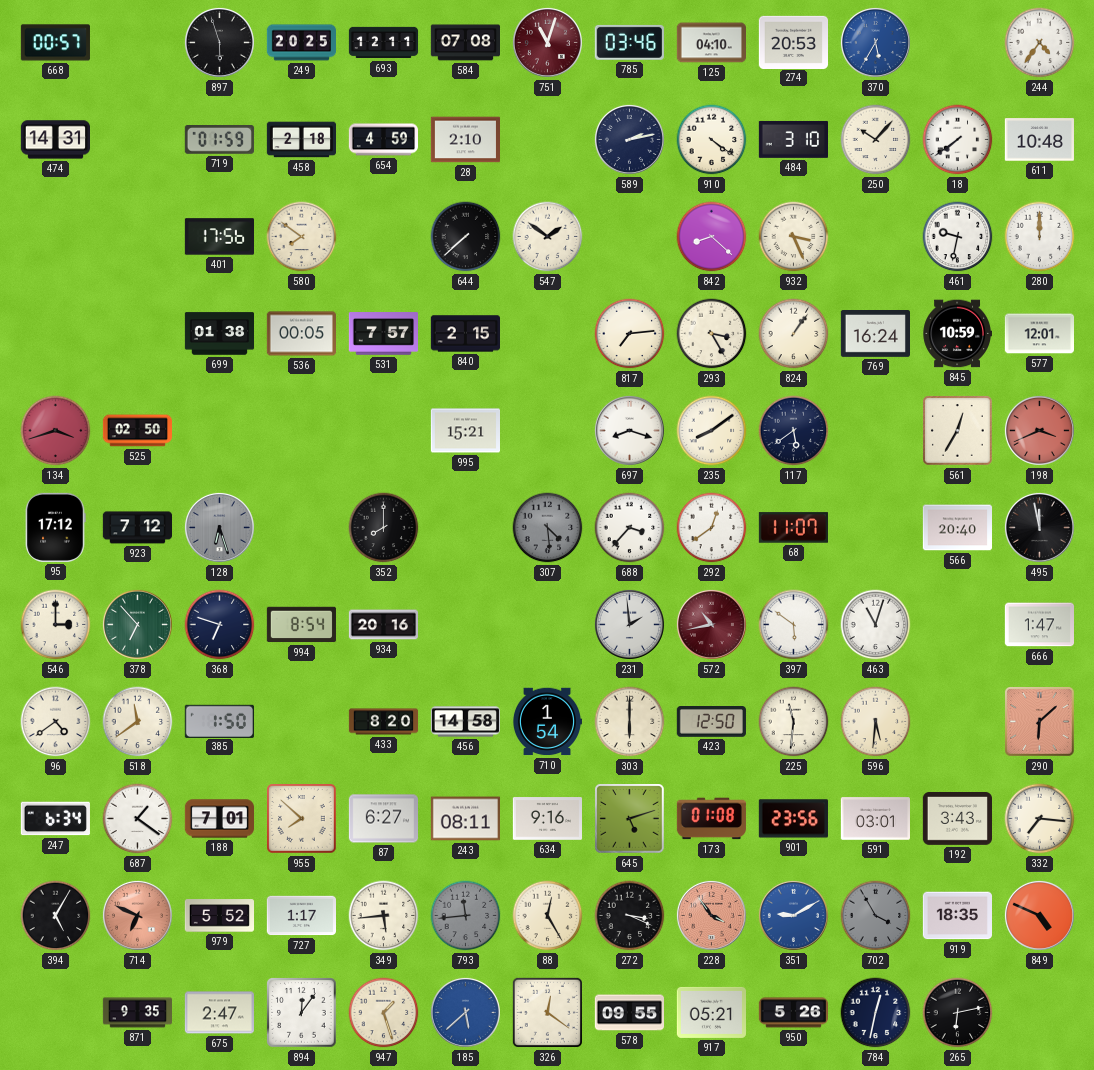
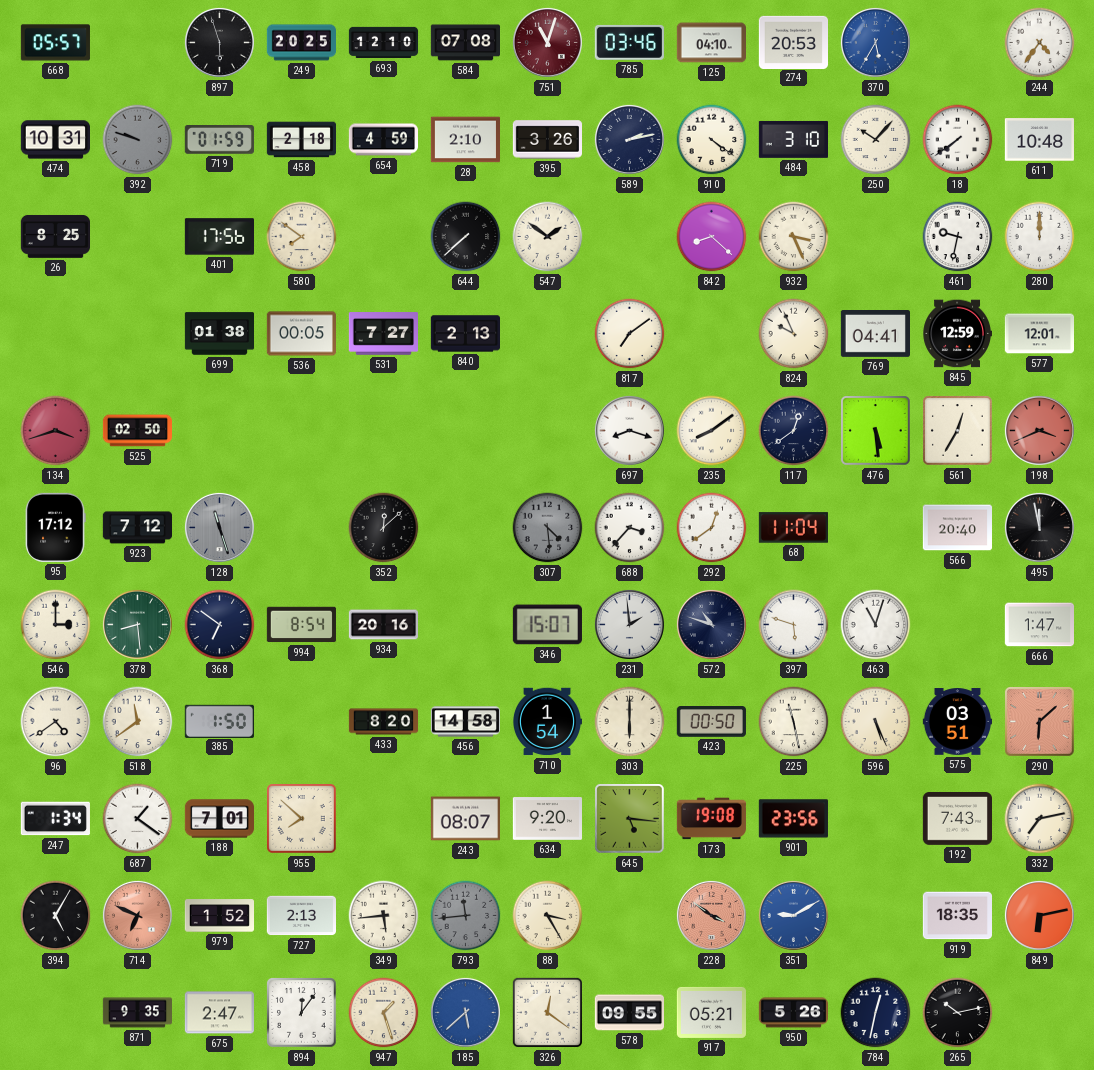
668: 00:57 -> 05:57
693: 12:11 -> 12:10
474: 14:31 -> 10:31
392: none -> 9:48
395: none -> 3:26
26: none -> 8:25
531: 7:57 -> 7:27
840: 2:15 -> 2:13
817: 7:14 -> 7:09
293: 3:25 -> none
824: 1:06 -> 9:56
769: 16:24 -> 04:41
845: 10:59 -> 12:59
995: 15:21 -> none
117: 5:39 -> 12:39
476: none -> 5:29
128: 6:27 -> 11:27
352: 8:00 -> 12:08
68: 11:07 -> 11:04
378: 6:53 -> 8:29
368: 6:48 -> 6:51
346: none -> 15:07
572: 10:43 -> 10:48
572 dial: burgundy -> navy
397: 5:51 -> 5:48
423: 12:50 -> 00:50
225: 11:31 -> 11:28
596: 5:31 -> 5:26
575: none -> 03:51
247: 6:34 -> 1:34
87: 6:27 -> none
243: 08:11 -> 08:07
634: 9:16 -> 9:20
645: 5:12 -> 5:16
173: 01:08 -> 19:08
591: 03:01 -> none
192: 3:43 -> 7:43
332: 7:16 -> 7:13
979: 5:52 -> 1:52
727: 1:17 -> 2:13
88: 12:25 -> 3:25
272: 3:19 -> none
228: 3:54 -> 3:51
702: 3:55 -> none
849: 4:49 -> 6:13
265: 6:13 -> 10:13
